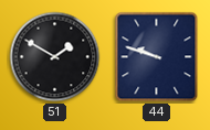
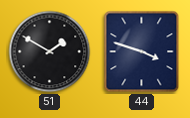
44: 9:48 -> 3:48
